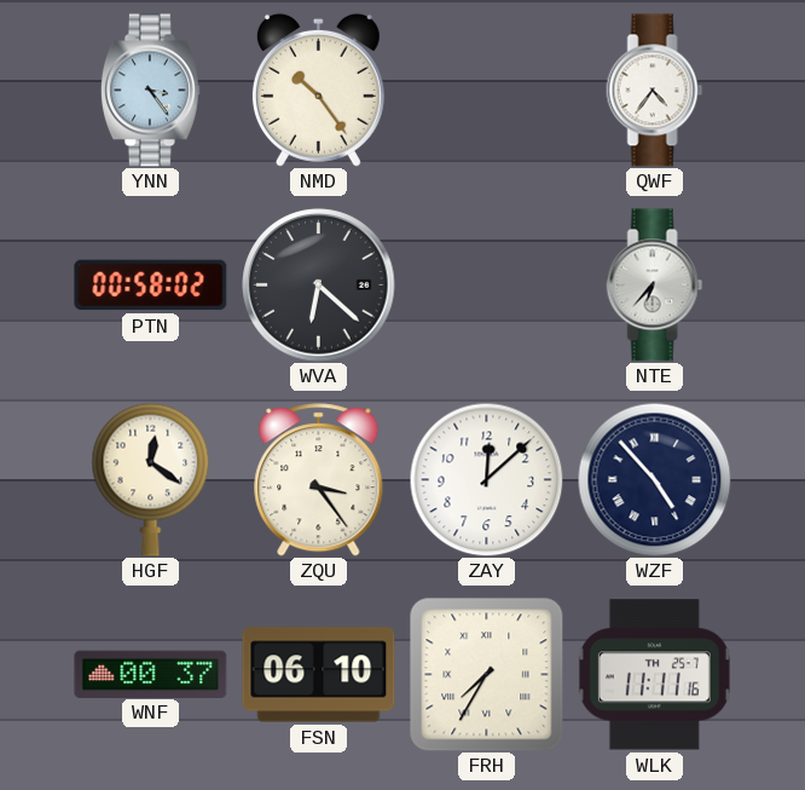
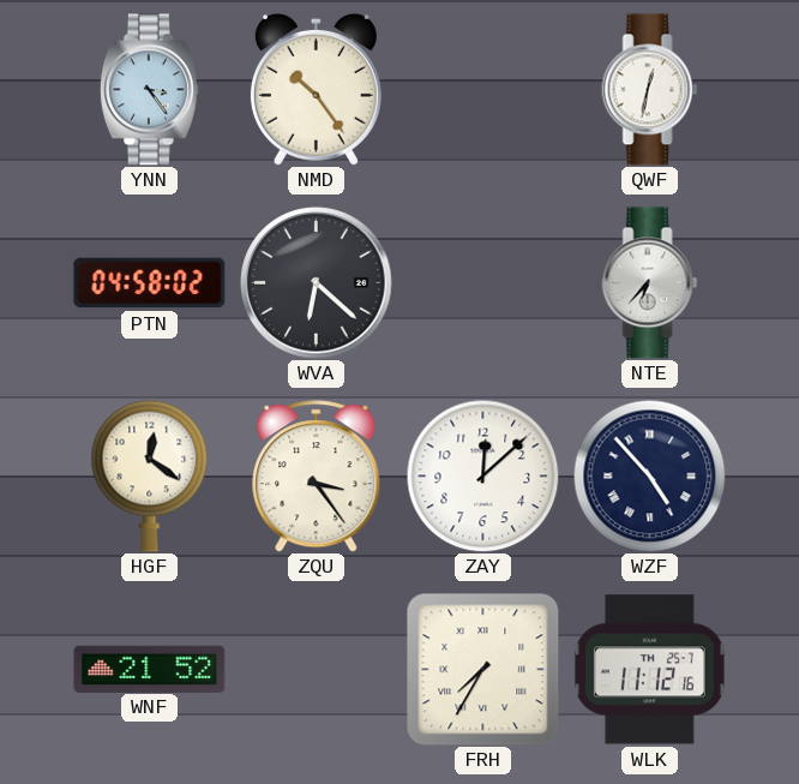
QWF: 4:36 -> 12:32
PTN: 00:58 -> 04:58
WNF: 00:37 -> 21:52
FSN: 06:10 -> none
WLK: 11:11 -> 11:12
